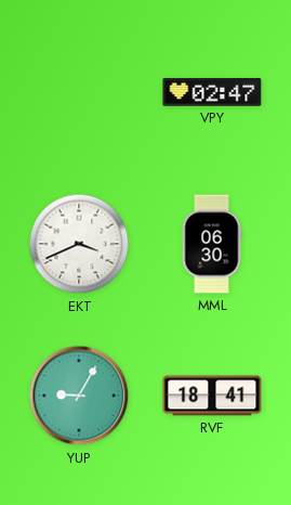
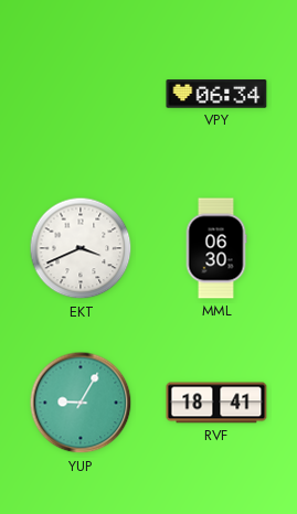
VPY: 02:47 -> 06:34
